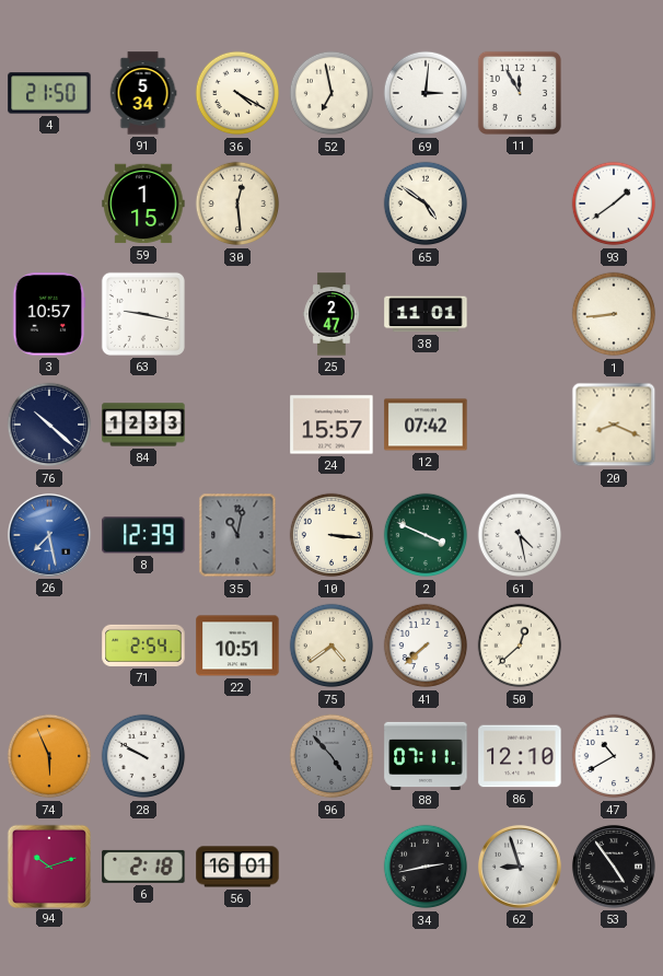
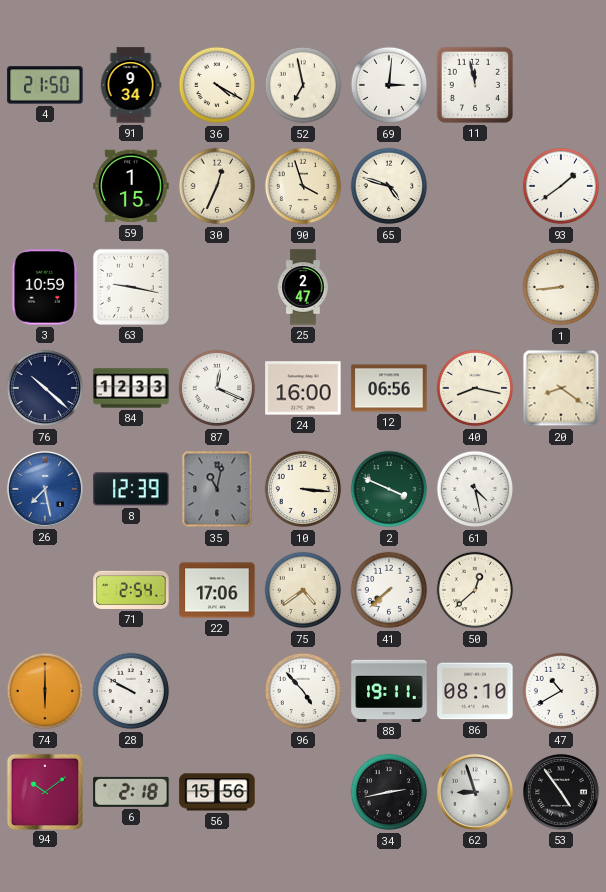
91: 5:34 -> 9:34
11: 11:55 -> 11:58
30: 12:29 -> 12:34
90: none -> 3:57
65: 4:51 -> 4:48
3: 10:57 -> 10:59
38: 11:01 -> none
87: none -> 12:19
24: 15:57 -> 16:00
12: 07:42 -> 06:56
40: none -> 8:17
20: 8:19 -> 8:21
22: 10:51 -> 17:06
74: 5:56 -> 6:00
96 dial: grey -> white
88: 07:11 -> 19:11
86: 12:10 -> 08:10
94: 10:12 -> 10:09
56: 16:01 -> 15:56
